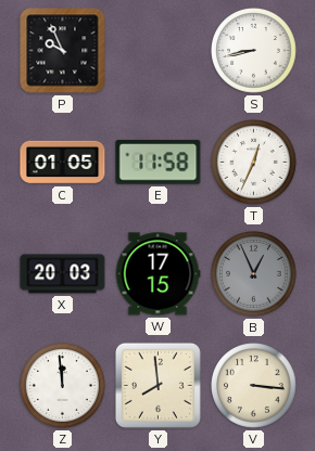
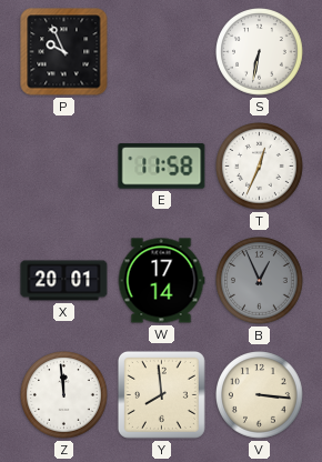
S: 8:43 -> 6:32
C: 01:05 -> none
X: 20:03 -> 20:01
W: 17:15 -> 17:14
